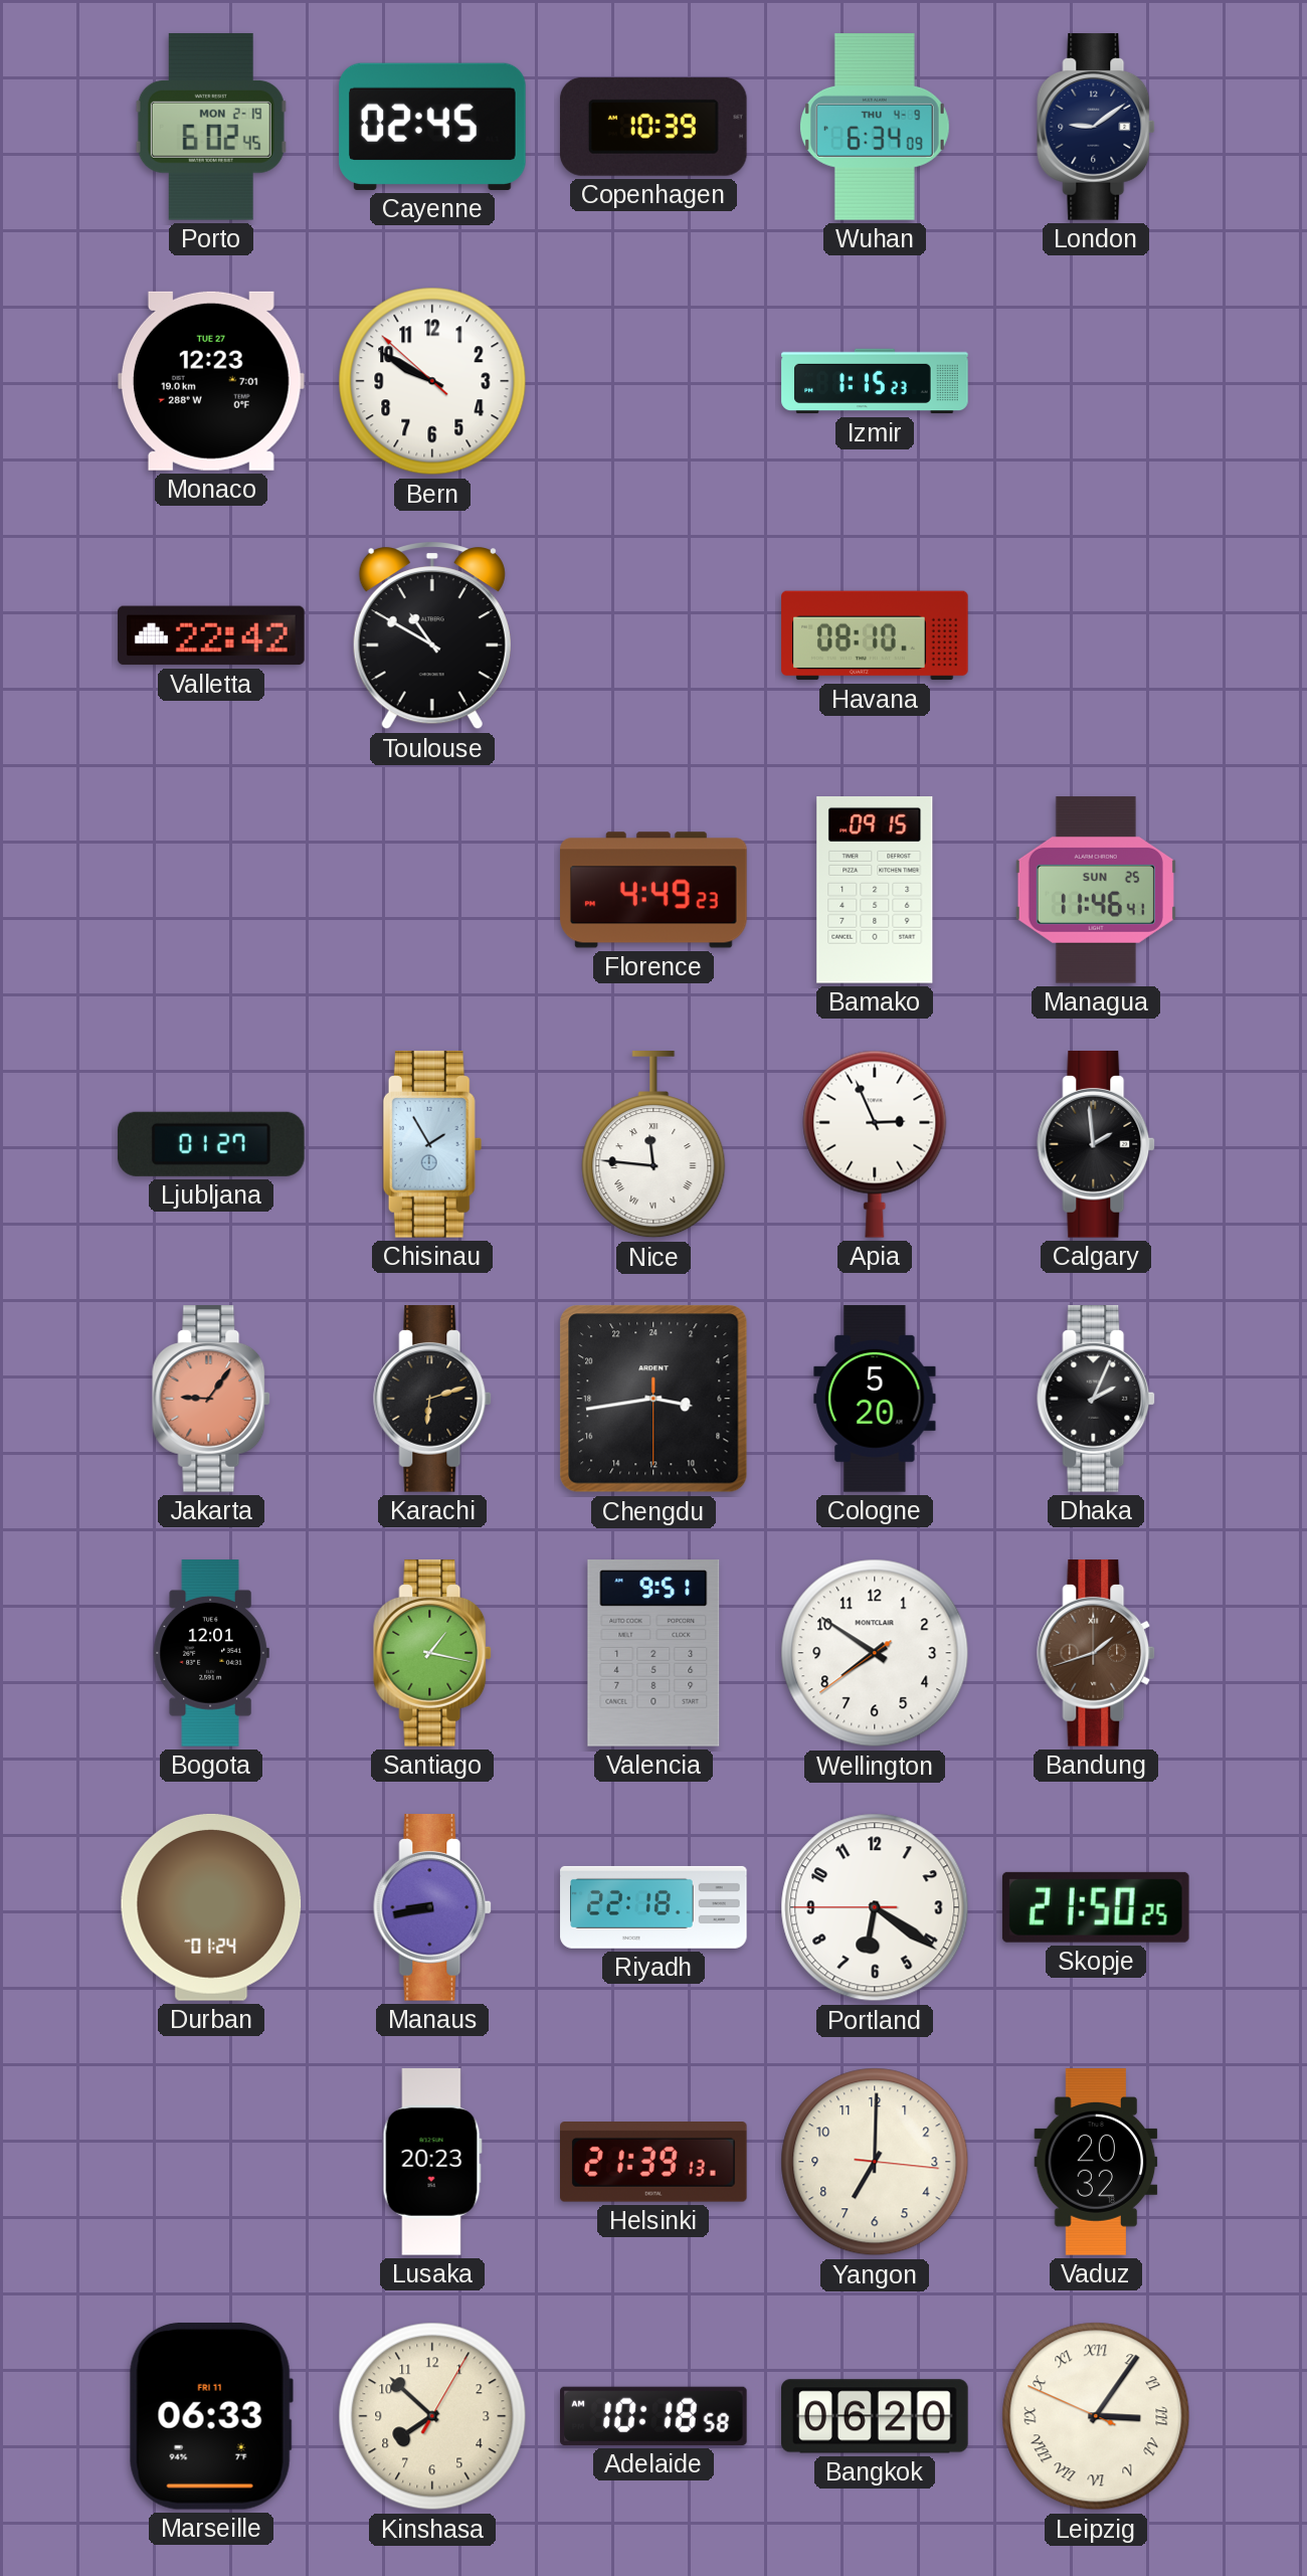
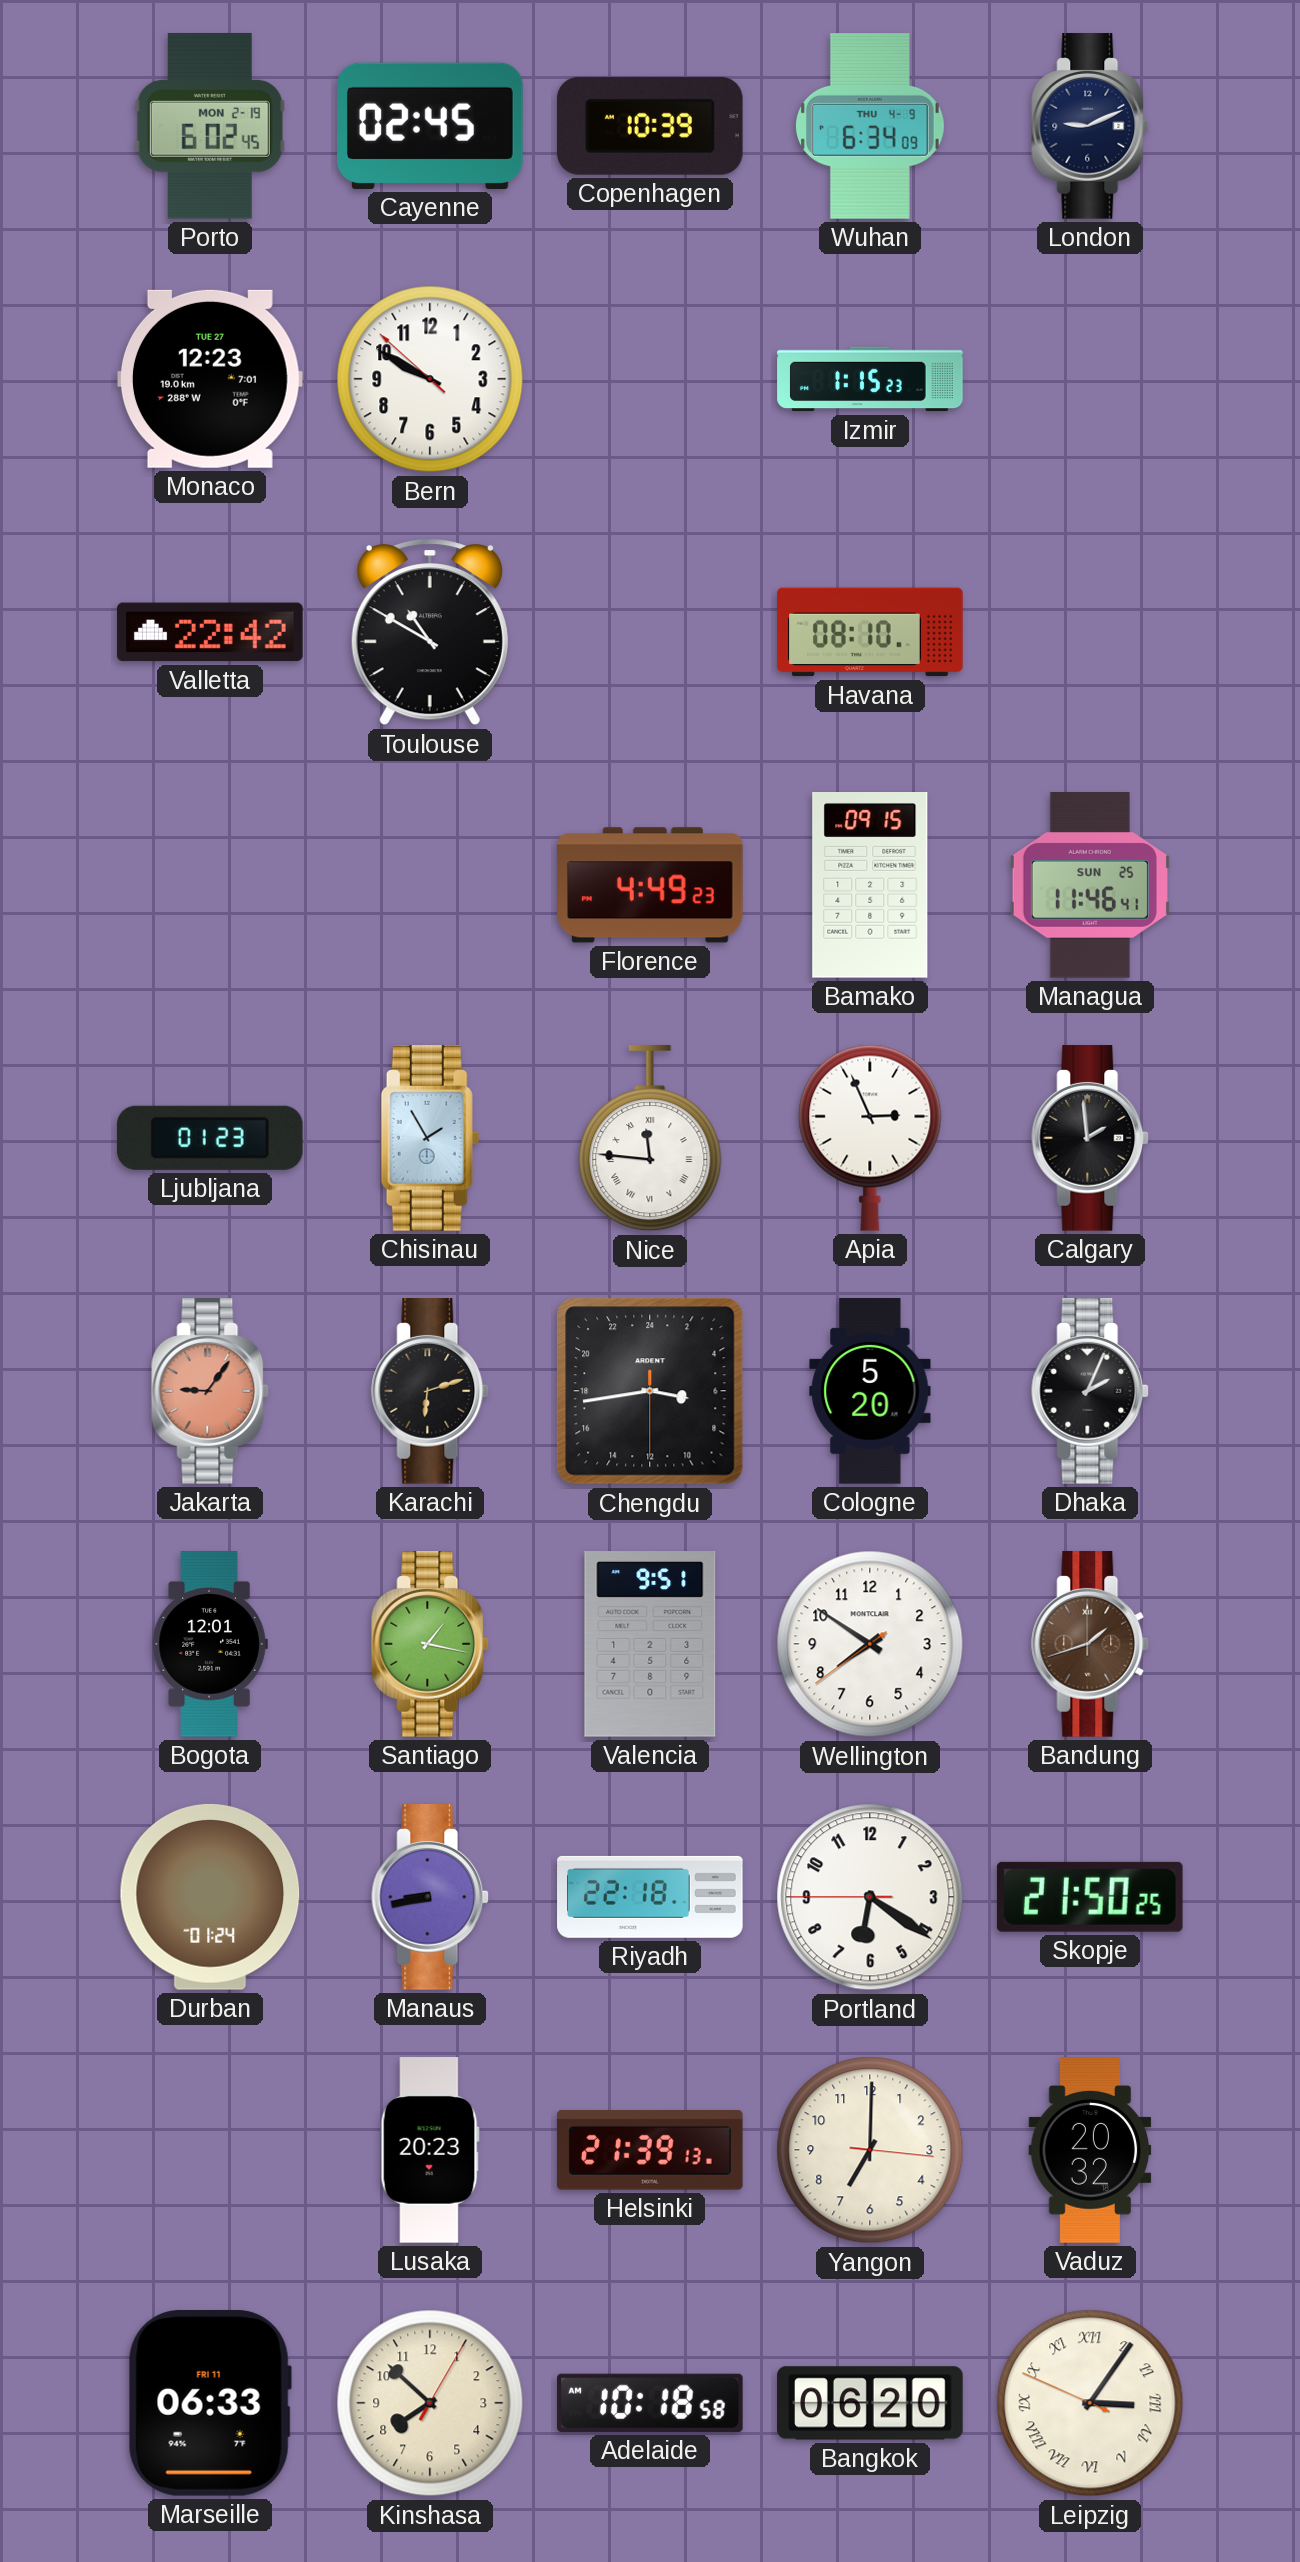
London: 9:09 -> 9:11
Ljubljana: 01:27 -> 01:23
